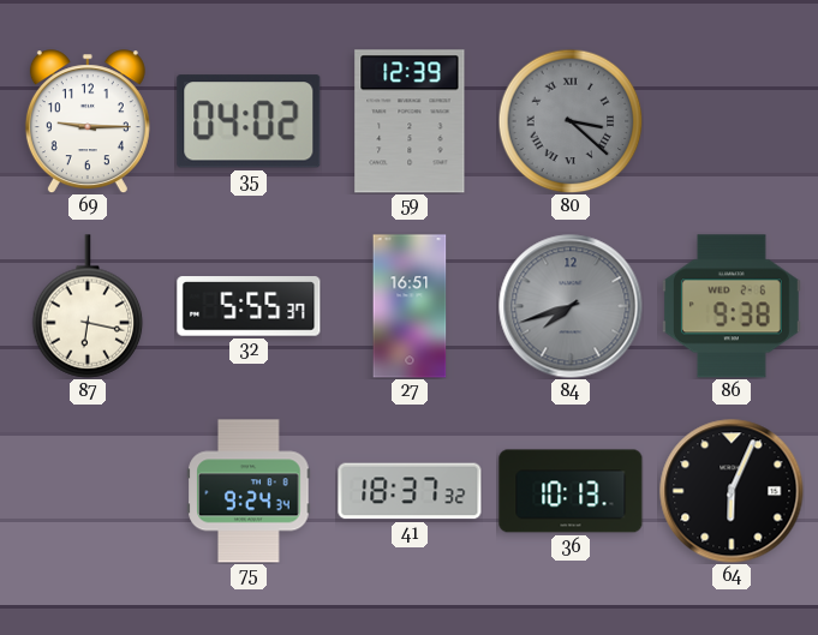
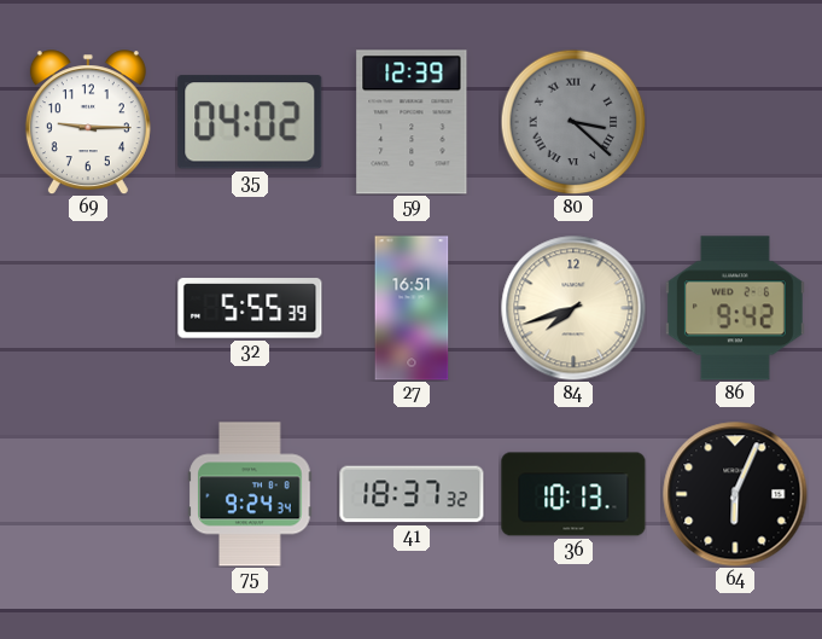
87: 6:17 -> none
32: 5:55:37 -> 5:55:39
84 dial: grey -> cream
86: 9:38 -> 9:42
